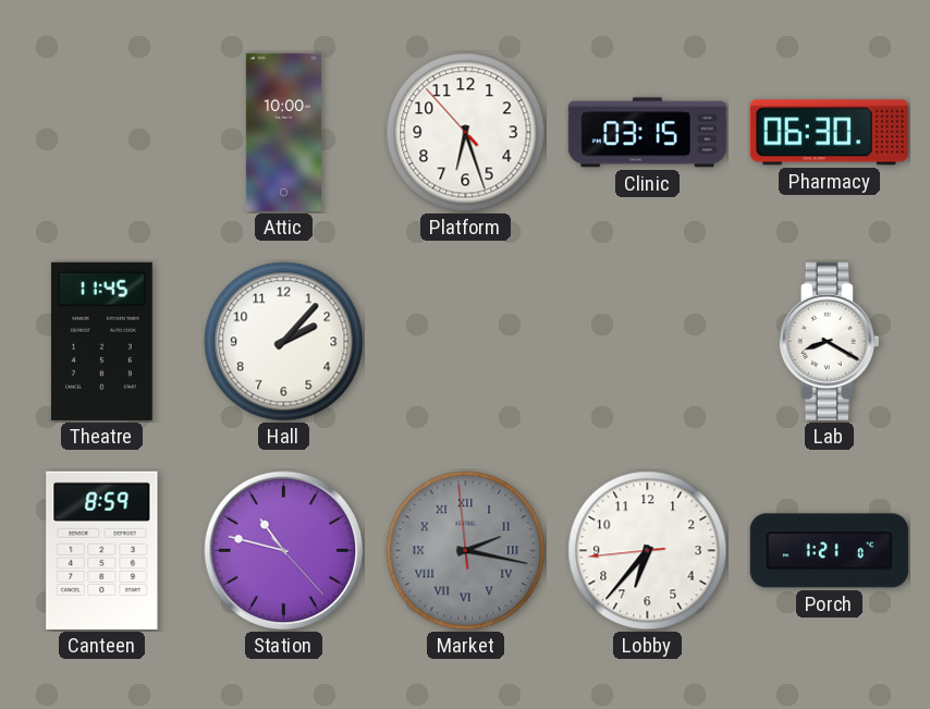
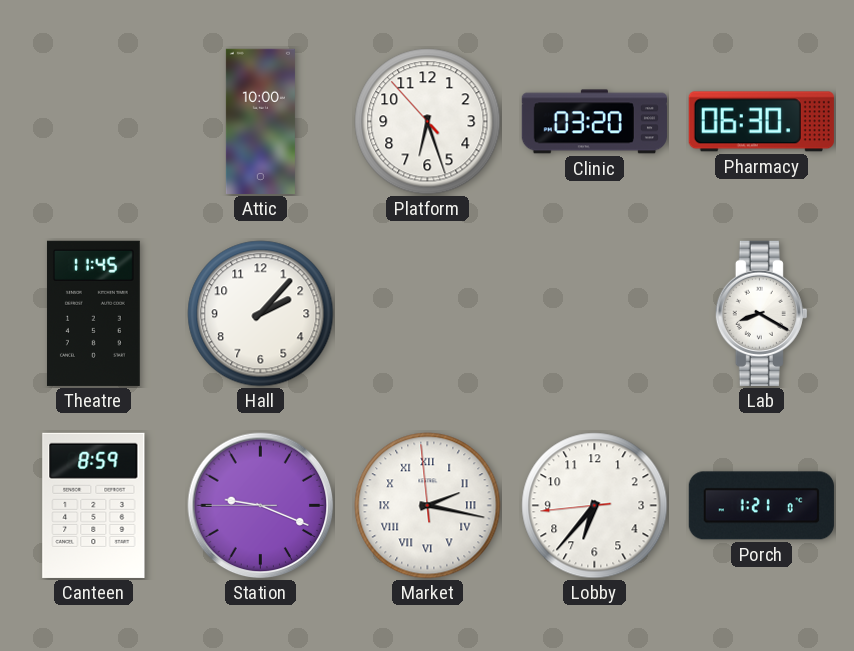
Clinic: 03:15 -> 03:20
Station: 10:47 -> 9:18
Market dial: grey -> white
